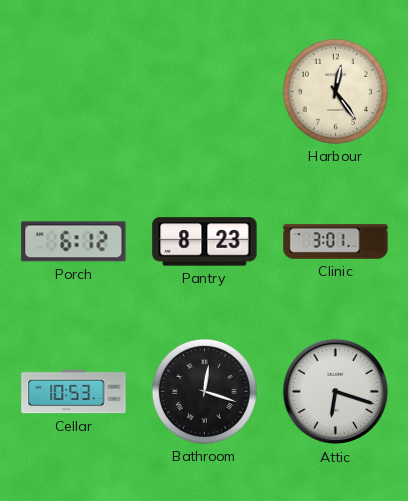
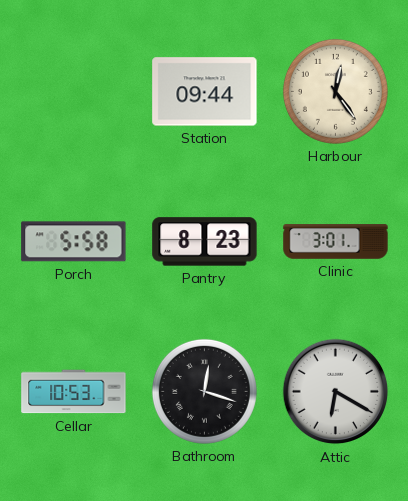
Station: none -> 09:44
Porch: 6:12 -> 5:58
Attic: 6:18 -> 6:20
